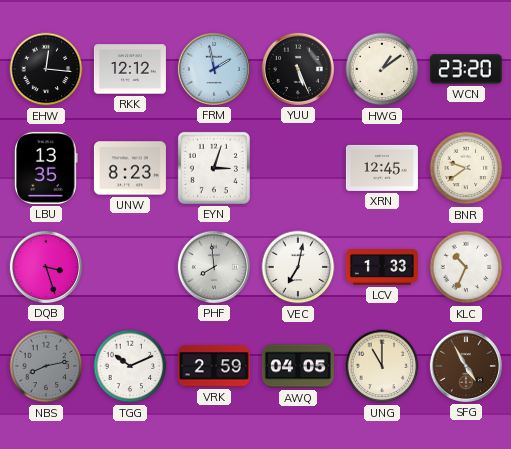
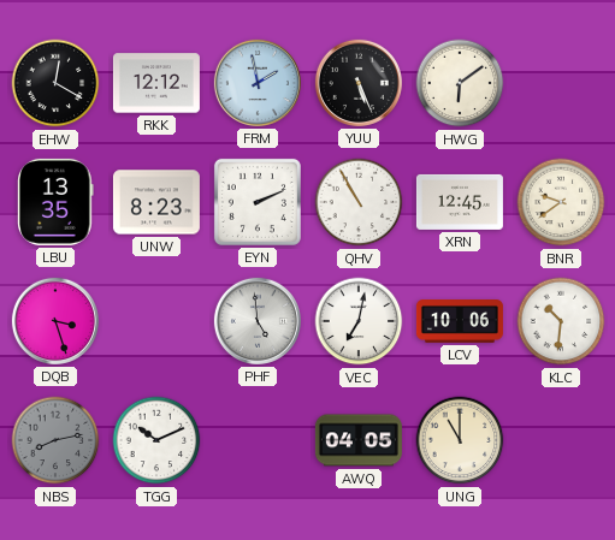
EHW: 12:16 -> 12:20
HWG: 1:09 -> 6:09
WCN: 23:20 -> none
EYN: 3:03 -> 2:11
QHV: none -> 10:55
PHF: 7:59 -> 4:59
LCV: 1:33 -> 10:06
KLC: 10:34 -> 10:31
VRK: 2:59 -> none
SFG: 4:55 -> none
